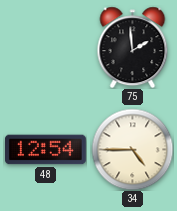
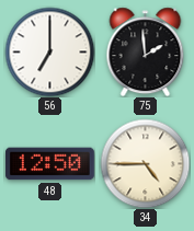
56: none -> 7:00
48: 12:54 -> 12:50
